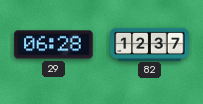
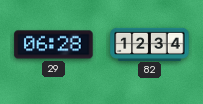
82: 12:37 -> 12:34
